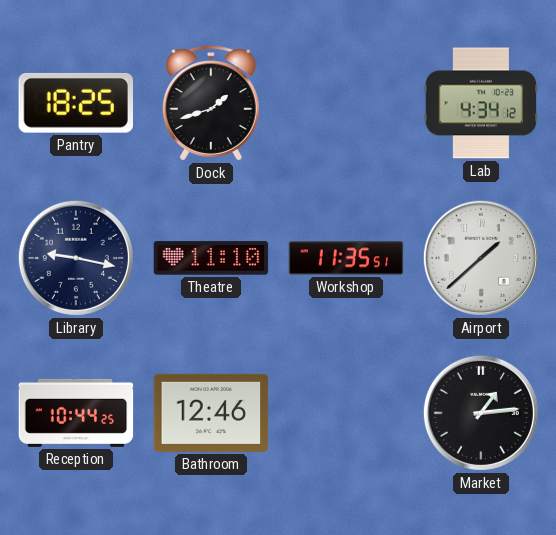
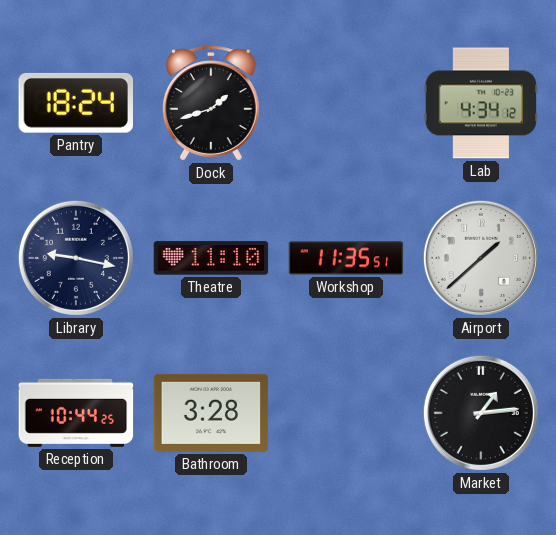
Pantry: 18:25 -> 18:24
Bathroom: 12:46 -> 3:28
